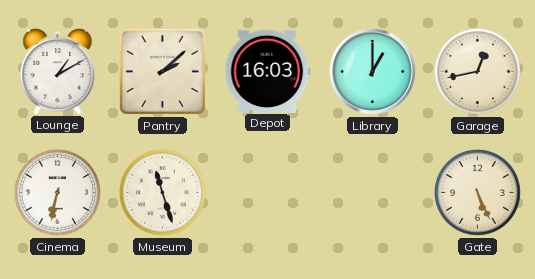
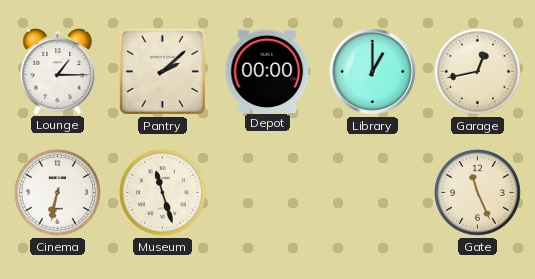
Lounge: 1:10 -> 1:15
Depot: 16:03 -> 00:00
Gate: 5:26 -> 11:26
